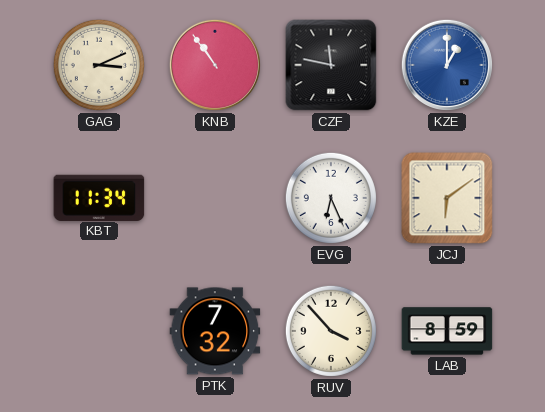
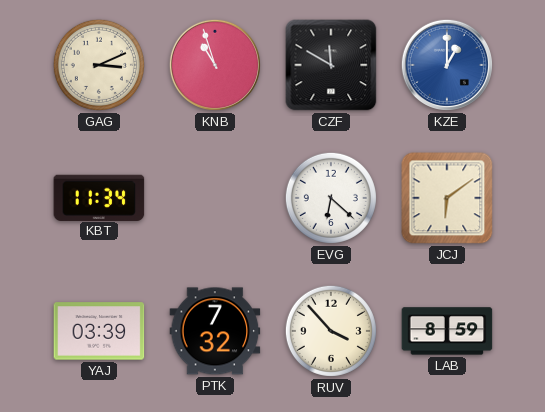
KNB: 10:54 -> 10:57
CZF: 11:47 -> 11:50
EVG: 6:26 -> 6:22
YAJ: none -> 03:39
